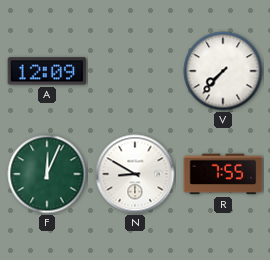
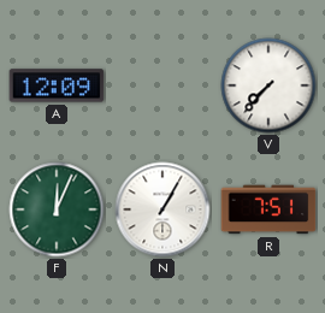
N: 8:50 -> 1:05
R: 7:55 -> 7:51
